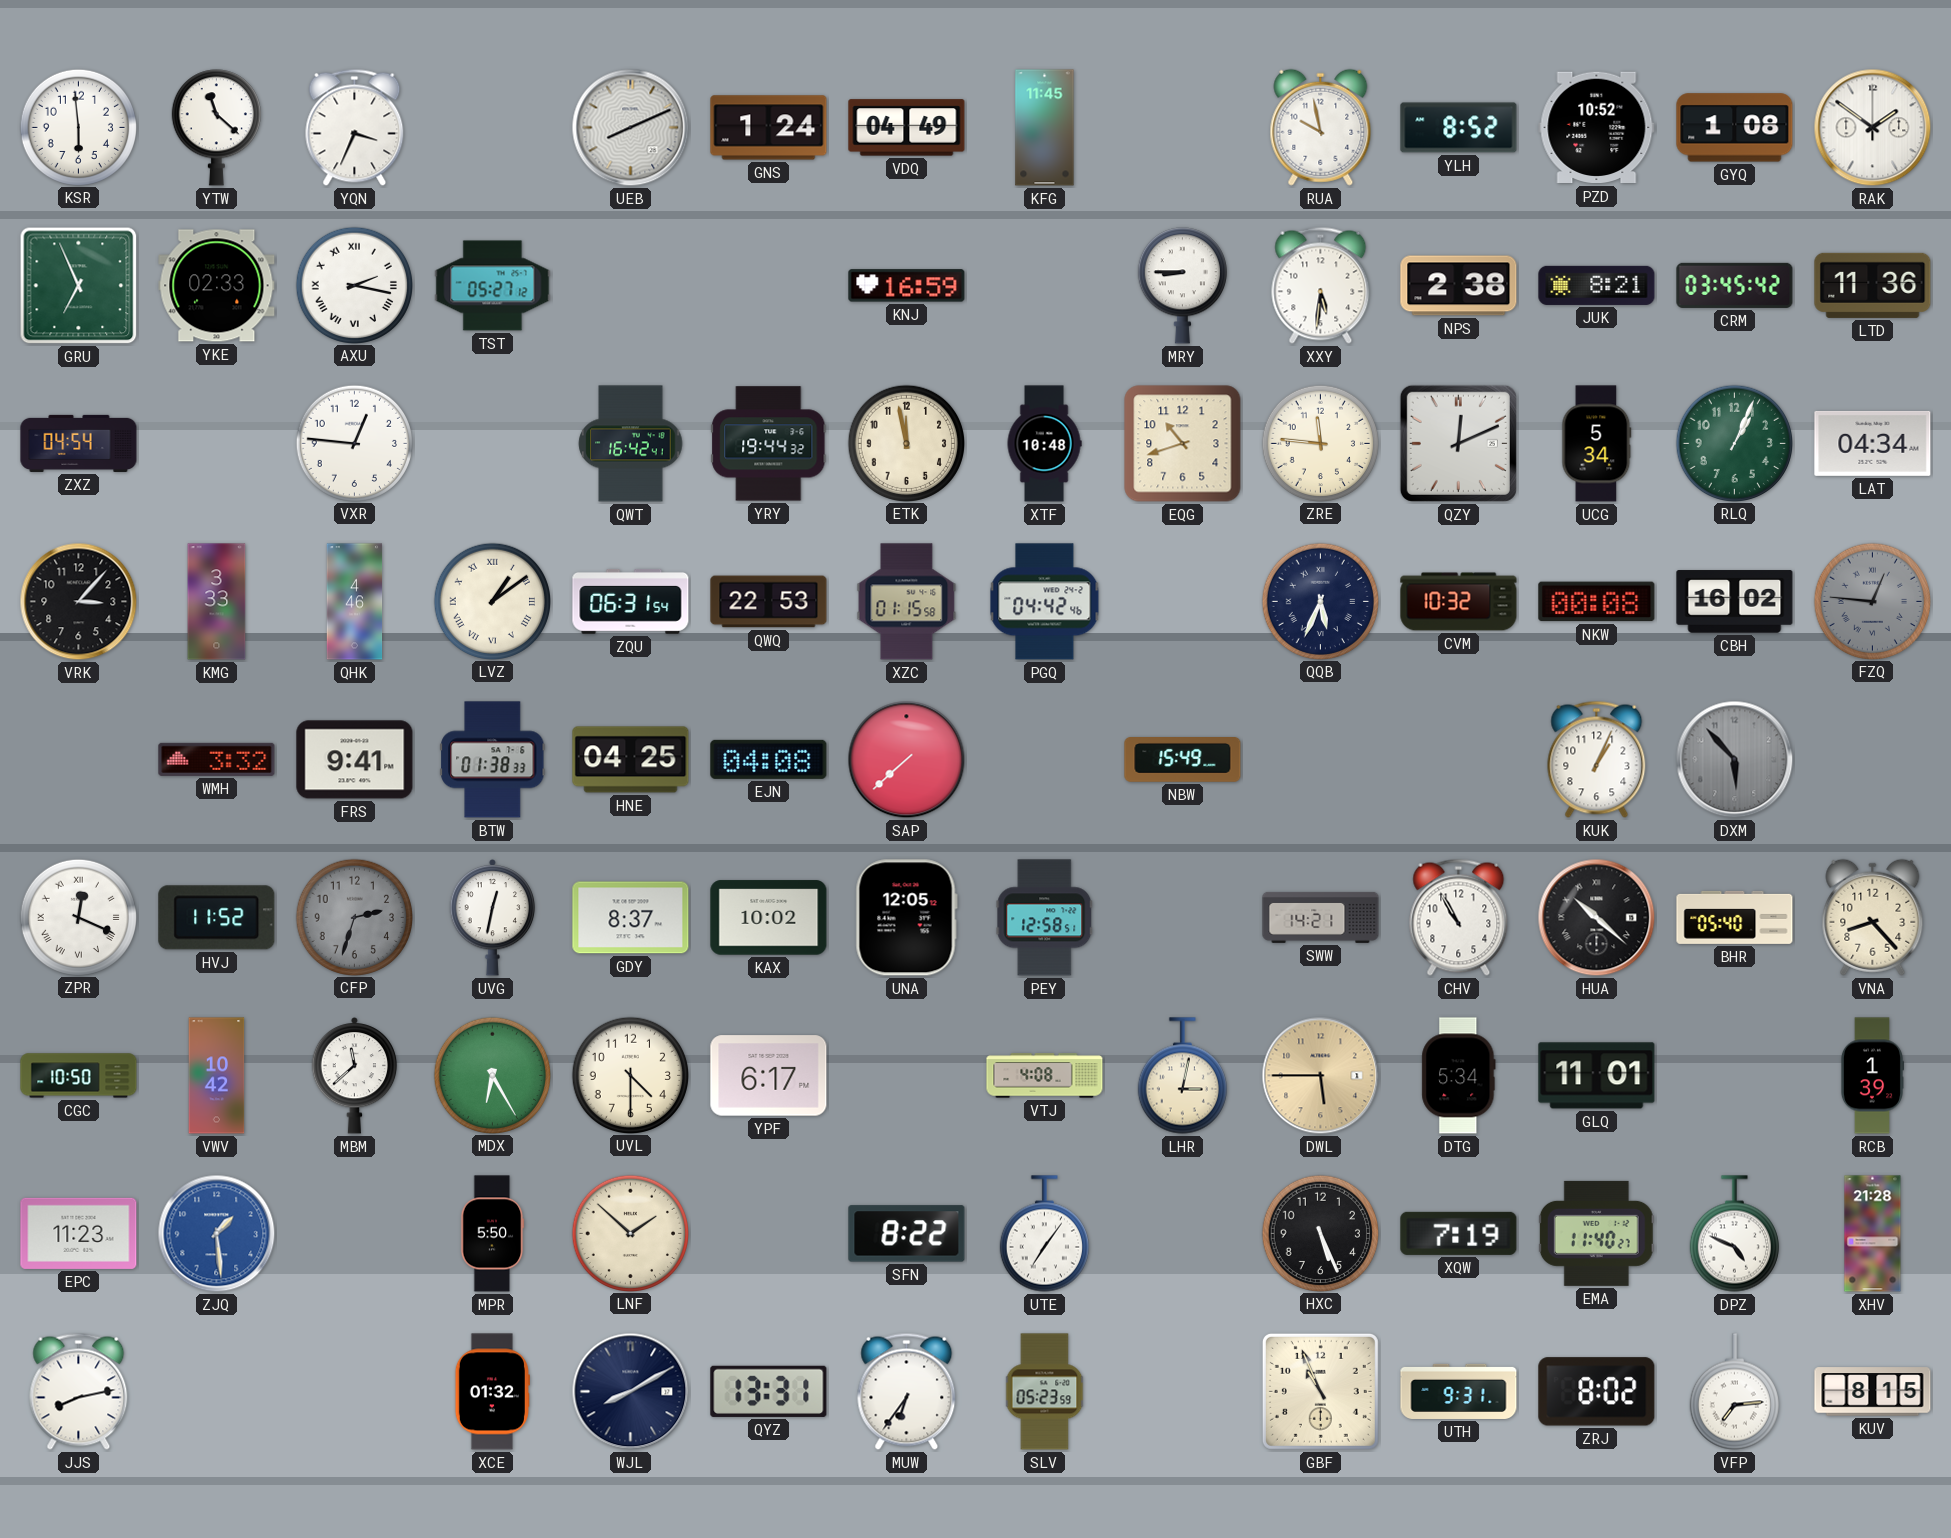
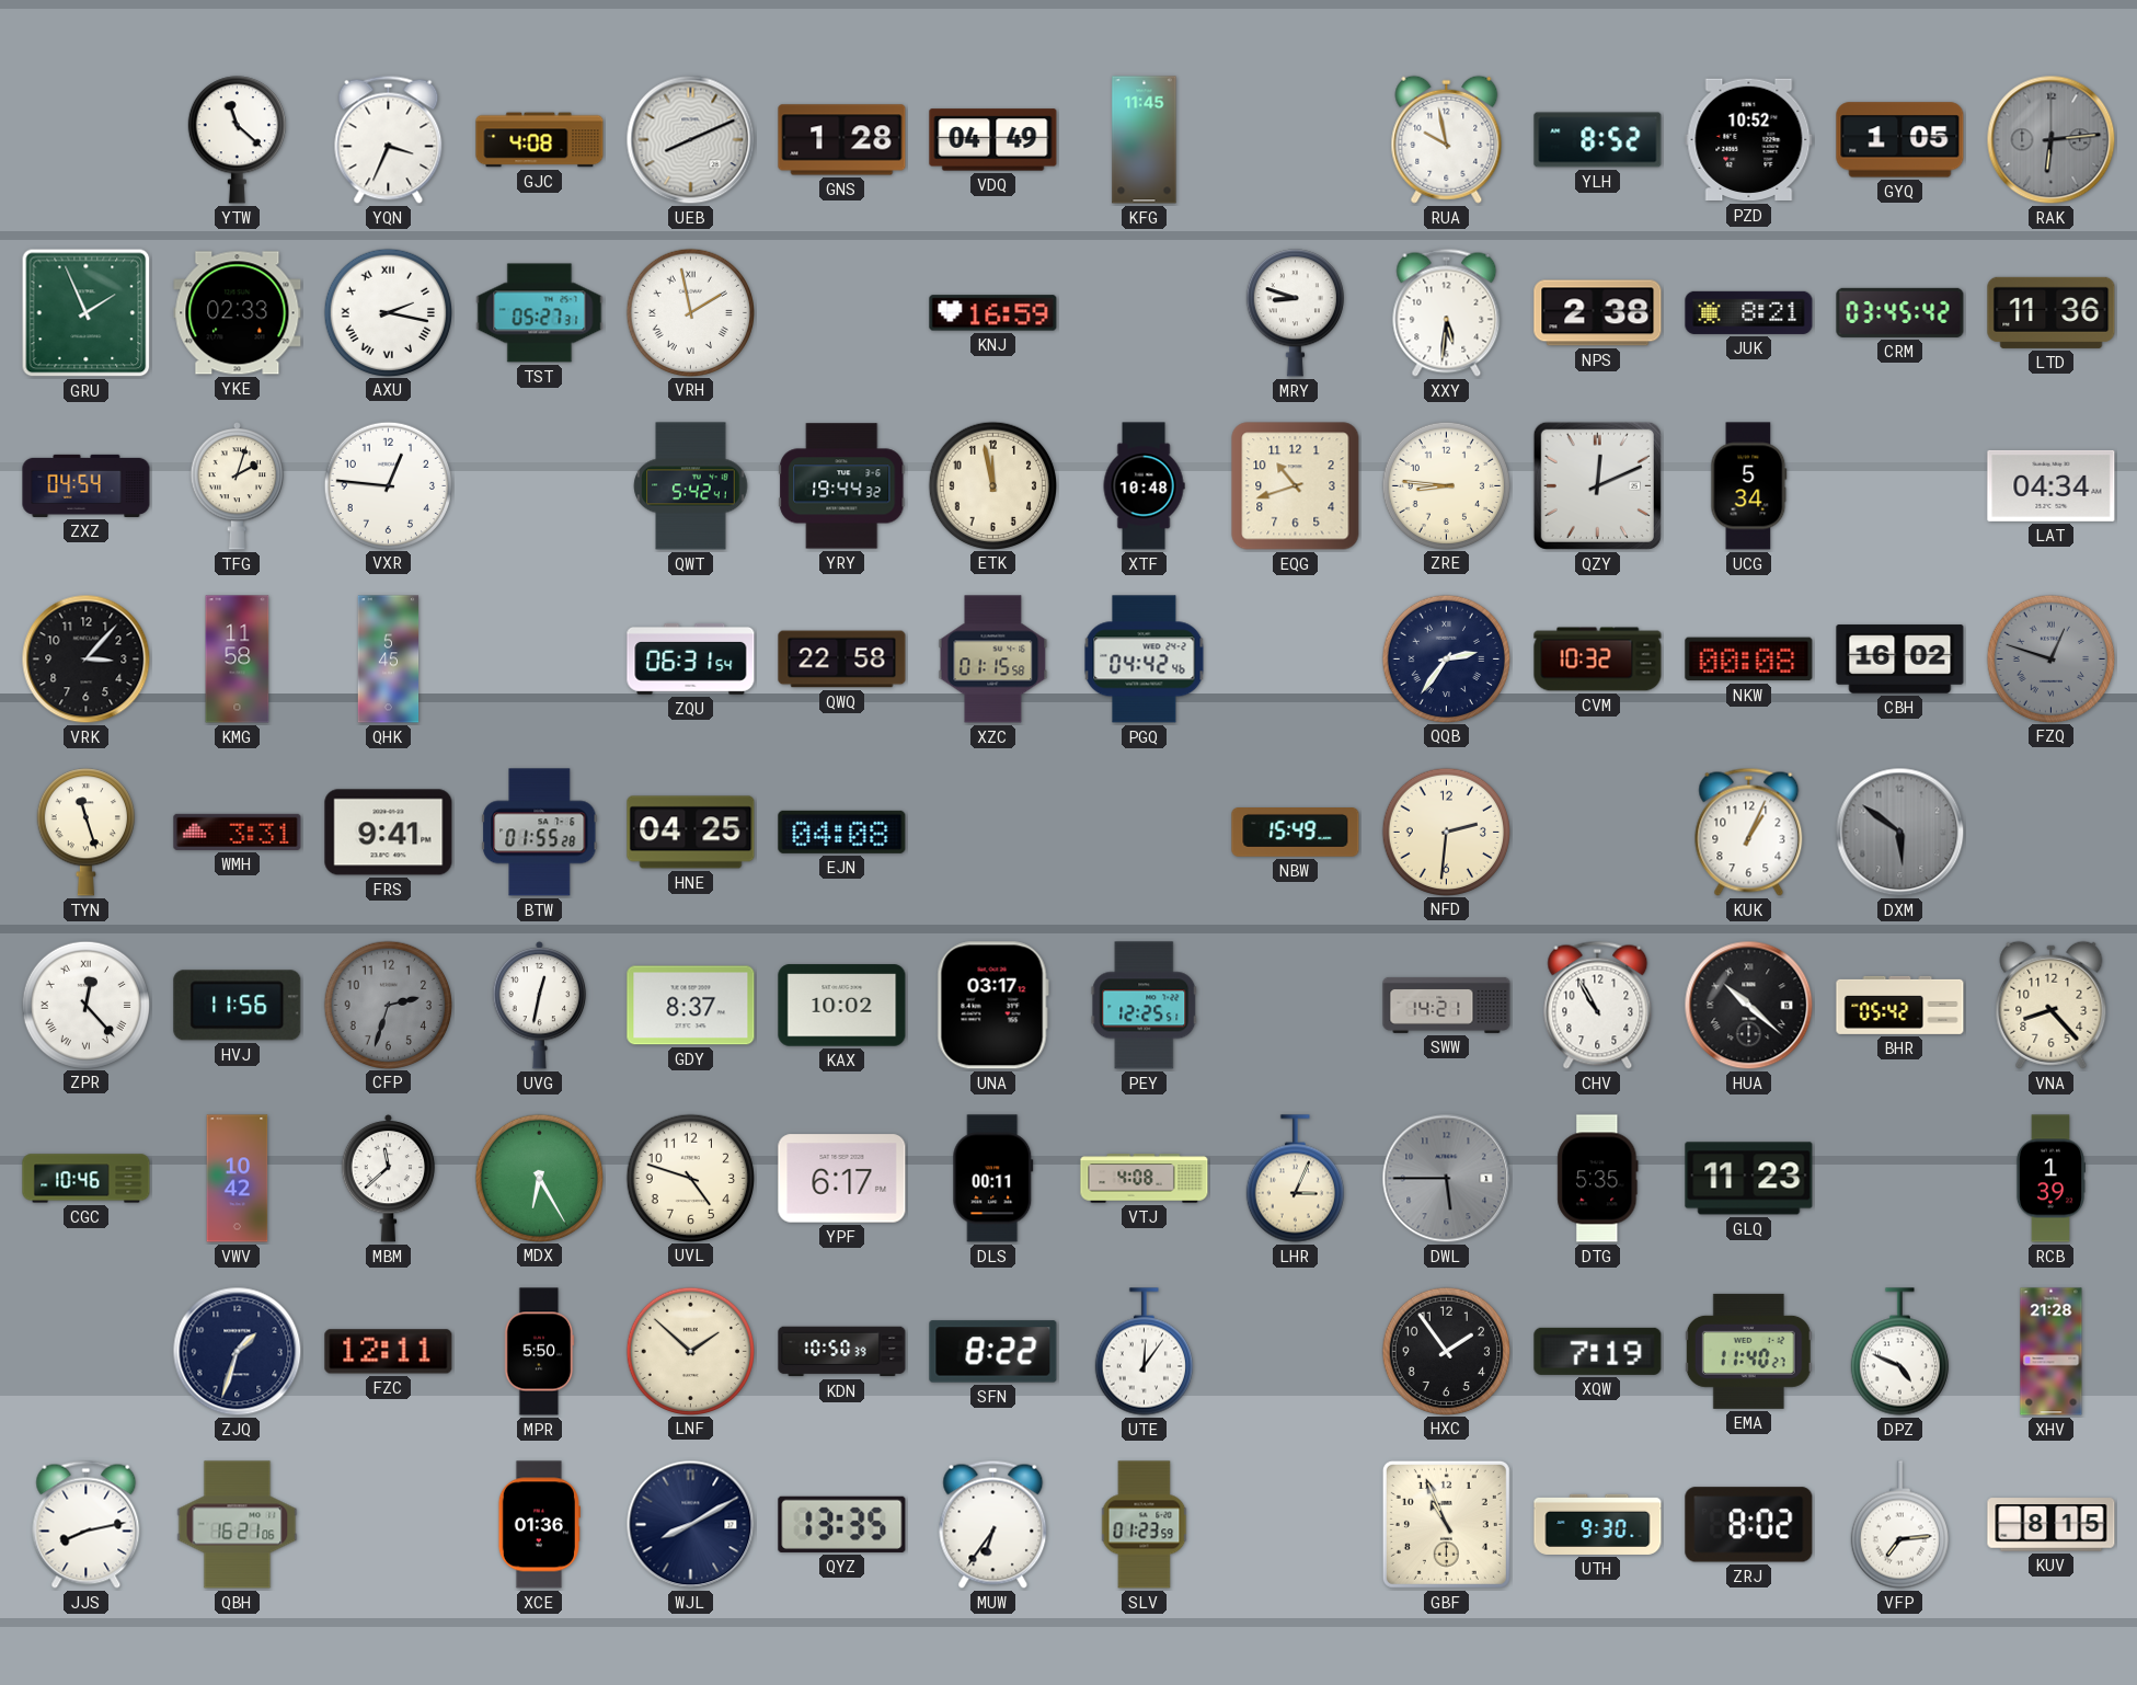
KSR: 5:59 -> none
GJC: none -> 4:08
GNS: 1:24 -> 1:28
GYQ: 1:08 -> 1:05
RAK: 1:51 -> 6:14
RAK dial: white -> grey
GRU: 6:56 -> 1:56
TST: 05:27:12 -> 05:27:31
VRH: none -> 1:58
MRY: 8:45 -> 8:48
TFG: none -> 2:03
QWT: 16:42 -> 5:42
ZRE: 11:46 -> 8:46
RLQ: 1:04 -> none
KMG: 3:33 -> 11:58
QHK: 4:46 -> 5:45
LVZ: 1:09 -> none
QWQ: 22:53 -> 22:58
QQB: 5:34 -> 2:36
FZQ: 12:46 -> 12:48
TYN: none -> 11:27
WMH: 3:32 -> 3:31
BTW: 01:38 -> 01:55
SAP: 7:38 -> none
NFD: none -> 2:31
DXM: 5:53 -> 5:51
ZPR: 12:19 -> 12:23
HVJ: 11:52 -> 11:56
UNA: 12:05 -> 03:17
PEY: 12:58 -> 12:25
BHR: 05:40 -> 05:42
CGC: 10:50 -> 10:46
UVL: 4:30 -> 4:48
DLS: none -> 00:11
LHR: 3:02 -> 3:04
DWL dial: champagne -> grey
DTG: 5:34 -> 5:35
GLQ: 11:01 -> 11:23
EPC: 11:23 -> none
ZJQ: 1:29 -> 1:33
ZJQ dial: blue -> navy
FZC: none -> 12:11
KDN: none -> 10:50
UTE: 7:06 -> 12:06
HXC: 5:26 -> 1:54
QBH: none -> 16:21
XCE: 01:32 -> 01:36
QYZ: 13:31 -> 13:35
SLV: 05:23 -> 01:23
UTH: 9:31 -> 9:30
